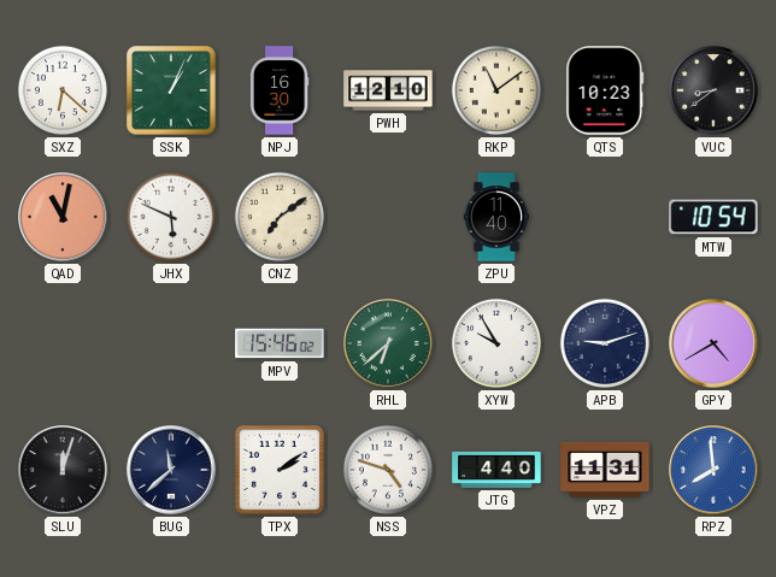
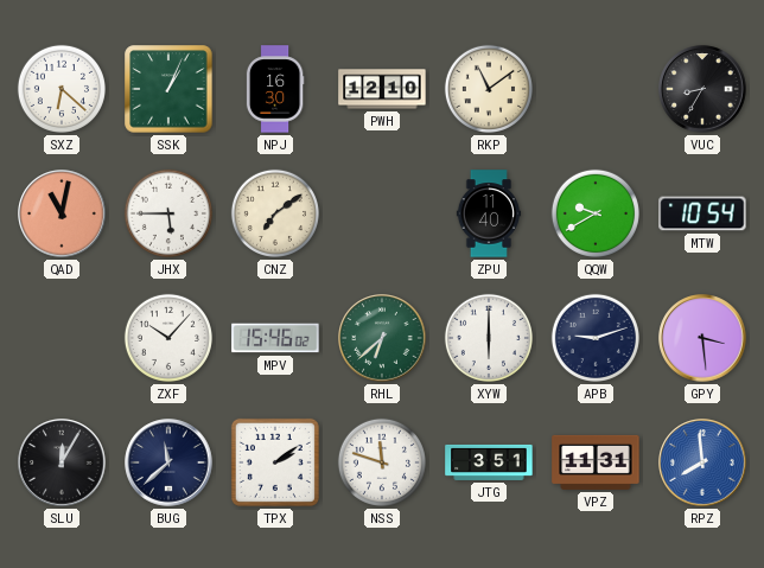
QTS: 10:23 -> none
VUC: 8:39 -> 8:35
JHX: 5:49 -> 5:45
QQW: none -> 9:40
ZXF: none -> 10:07
XYW: 9:55 -> 6:00
GPY: 4:40 -> 3:29
SLU: 12:03 -> 12:05
NSS: 4:48 -> 11:48
JTG: 4:40 -> 3:51
